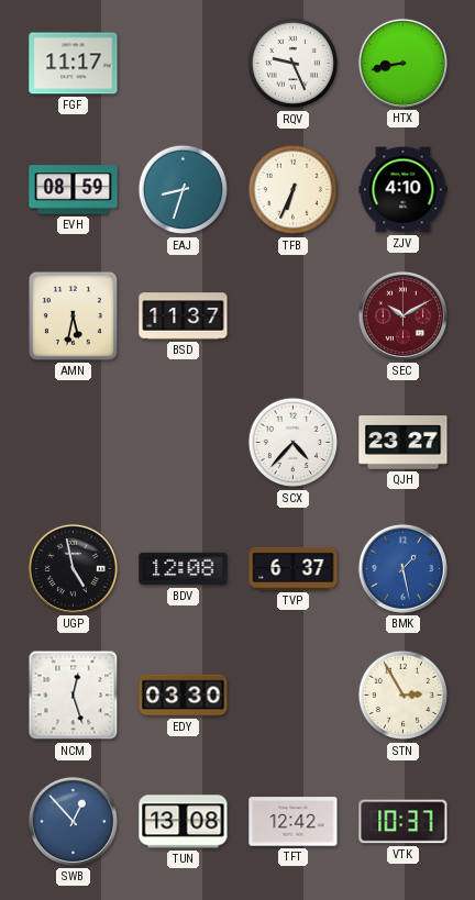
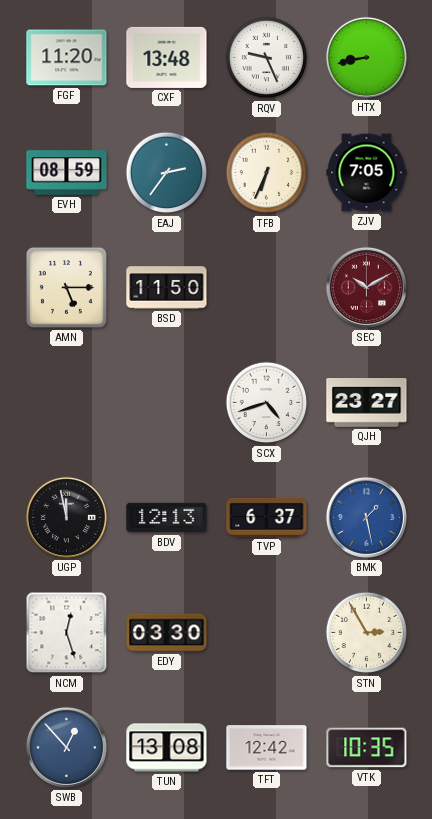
FGF: 11:17 -> 11:20
CXF: none -> 13:48
EAJ: 8:33 -> 2:36
ZJV: 4:10 -> 7:05
AMN: 5:32 -> 5:15
BSD: 11:37 -> 11:50
SCX: 4:37 -> 4:42
UGP: 4:58 -> 11:58
BDV: 12:08 -> 12:13
VTK: 10:37 -> 10:35
